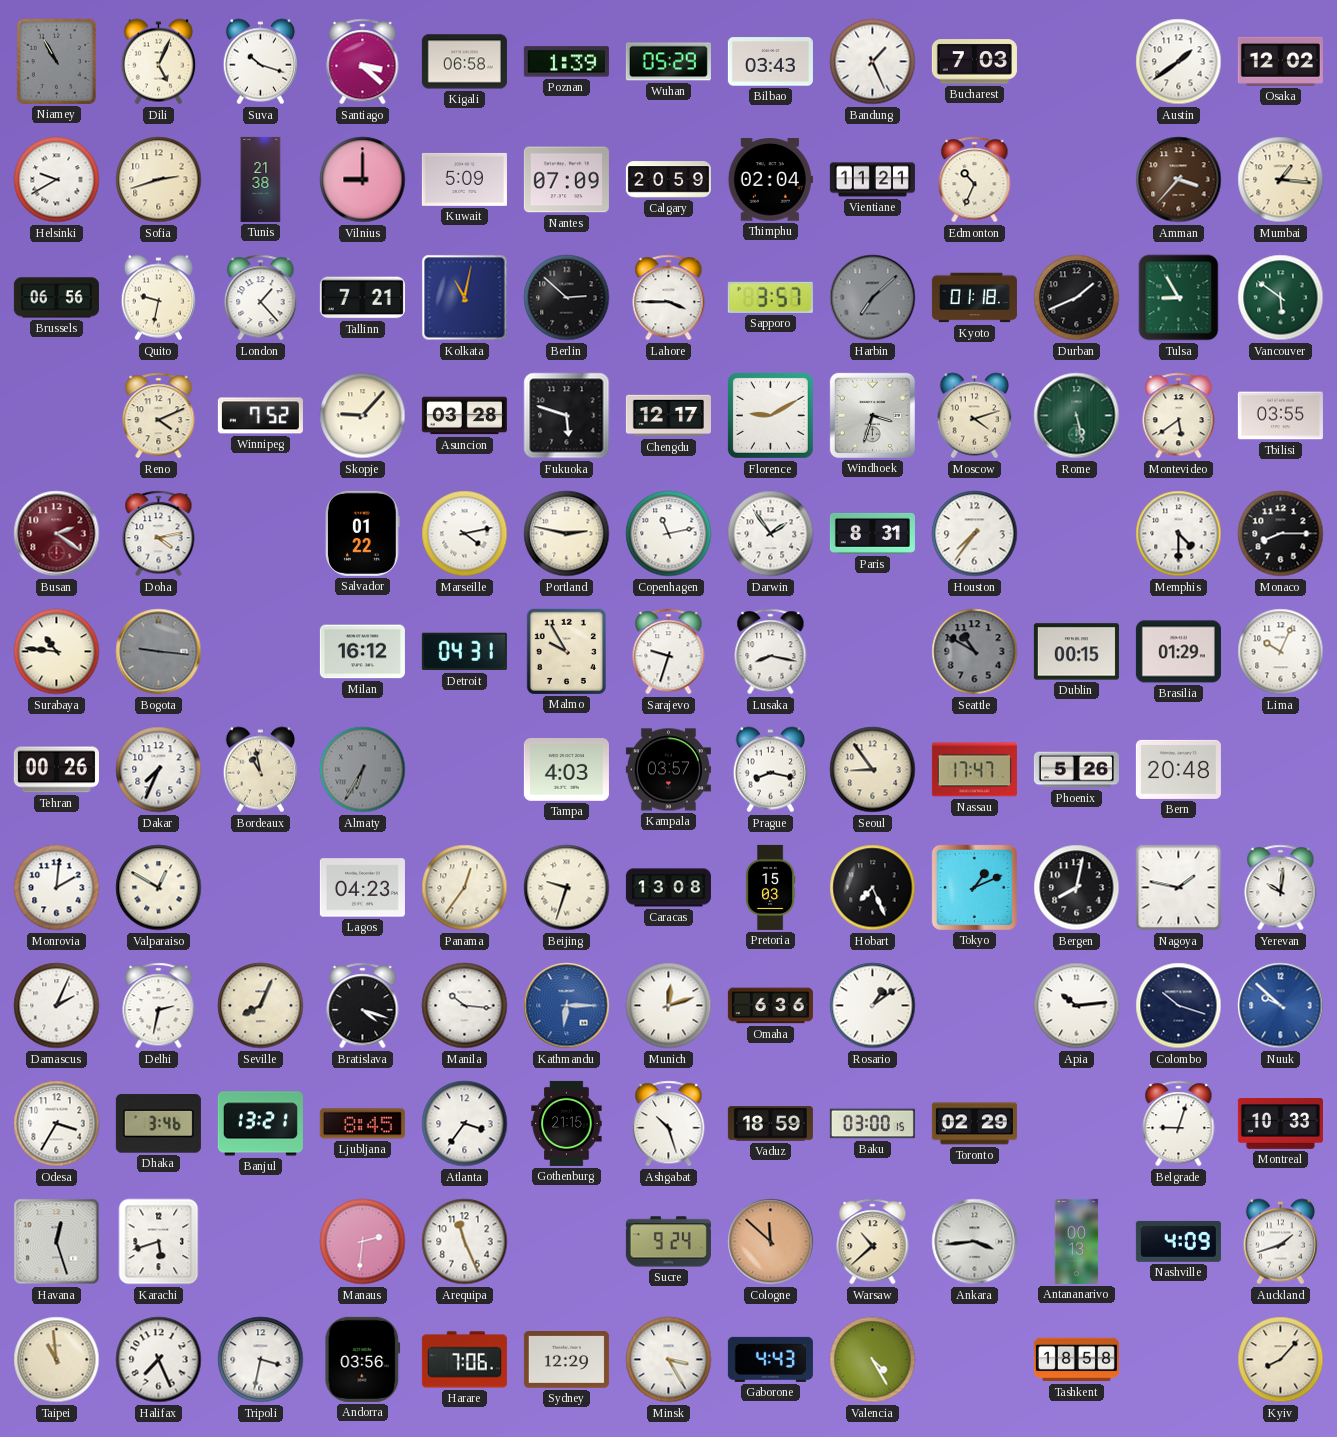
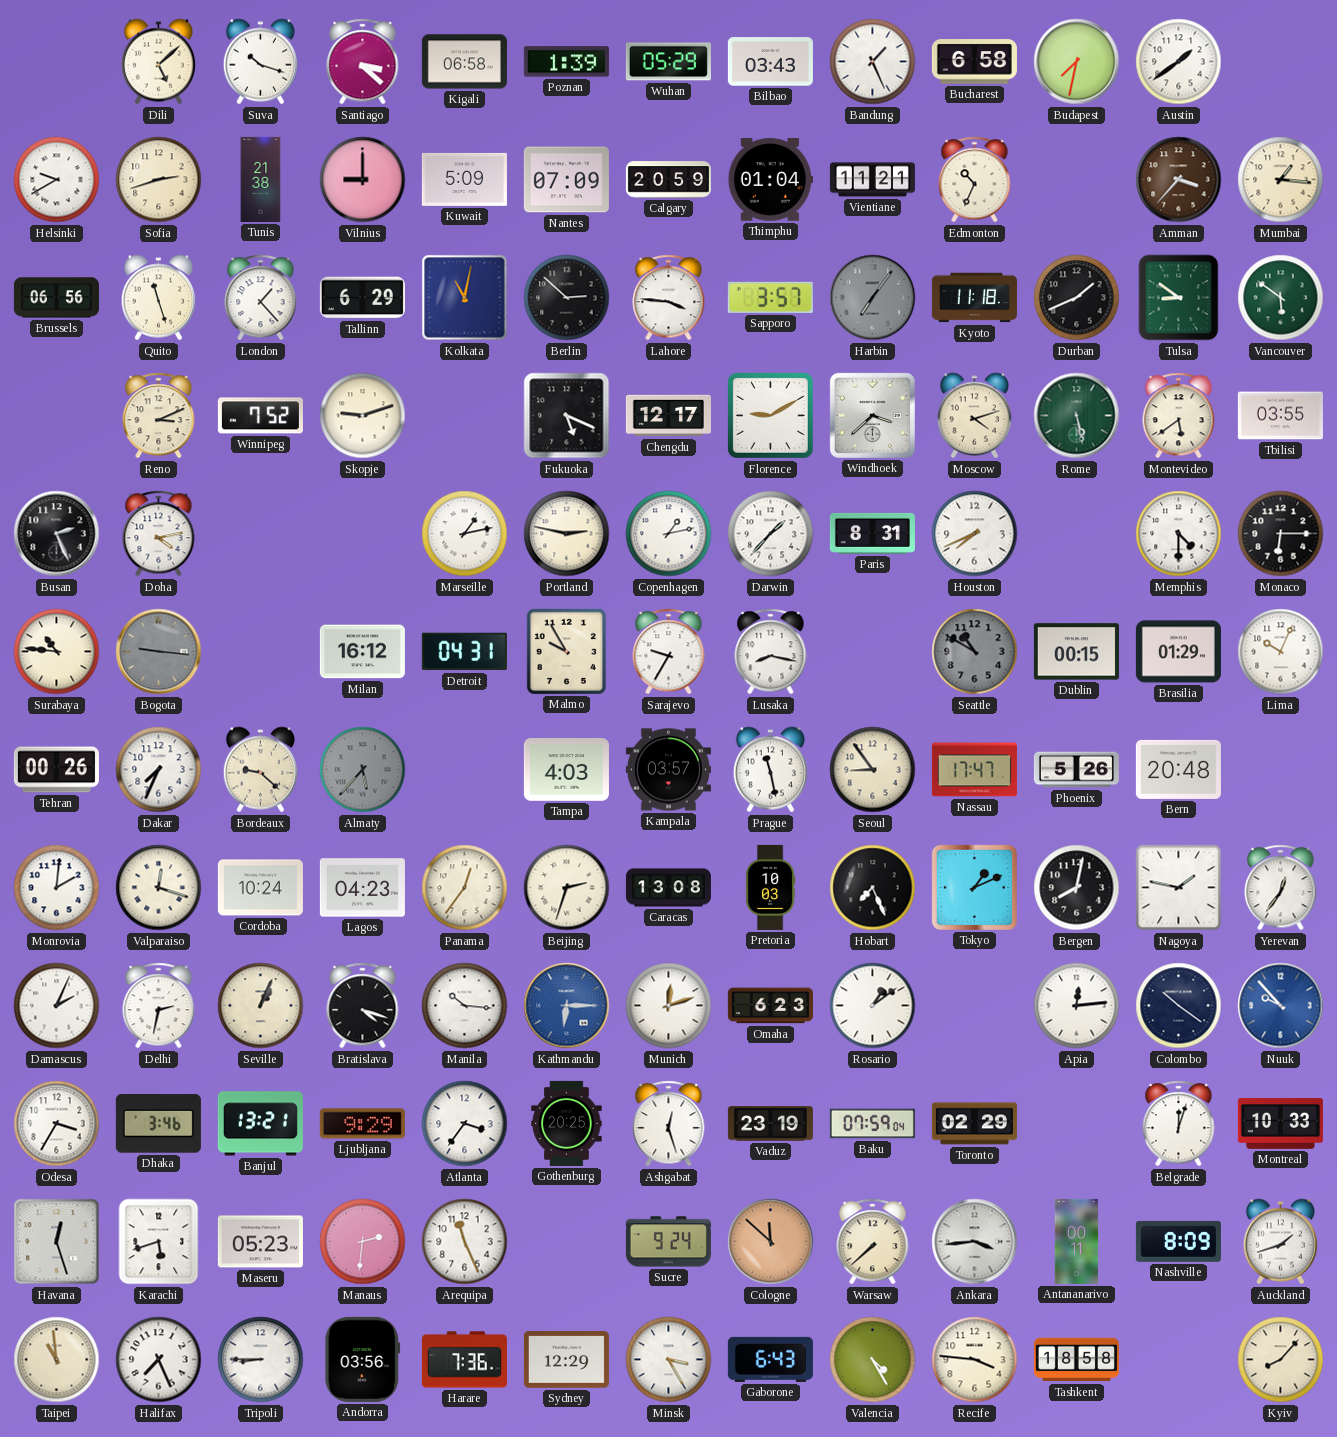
Niamey: 10:55 -> none
Dili: 5:04 -> 5:08
Bucharest: 7:03 -> 6:58
Budapest: none -> 7:32
Osaka: 12:02 -> none
Thimphu: 02:04 -> 01:04
Quito: 9:32 -> 11:27
Tallinn: 7:21 -> 6:29
Lahore: 3:45 -> 3:46
Harbin: 7:08 -> 7:06
Kyoto: 01:18 -> 11:18
Tulsa: 8:55 -> 8:51
Reno: 4:11 -> 3:11
Skopje: 9:07 -> 9:12
Asuncion: 03:28 -> none
Fukuoka: 5:48 -> 5:19
Windhoek: 3:33 -> 3:38
Busan: 2:21 -> 2:26
Busan dial: burgundy -> black
Salvador: 01:22 -> none
Marseille: 4:13 -> 1:13
Copenhagen: 11:13 -> 1:13
Darwin: 1:54 -> 1:37
Houston: 7:36 -> 7:41
Monaco: 8:15 -> 6:15
Sarajevo: 9:33 -> 9:35
Bordeaux: 10:58 -> 9:22
Almaty: 6:35 -> 5:37
Prague: 8:17 -> 11:28
Valparaiso: 12:50 -> 12:18
Cordoba: none -> 10:24
Beijing: 9:33 -> 2:33
Pretoria: 15:03 -> 10:03
Yerevan: 10:01 -> 12:36
Seville: 8:04 -> 1:04
Omaha: 6:36 -> 6:23
Apia: 10:14 -> 12:14
Colombo: 10:18 -> 10:21
Nuuk: 9:52 -> 9:53
Ljubljana: 8:45 -> 9:29
Gothenburg: 21:15 -> 20:25
Ashgabat: 10:27 -> 12:27
Vaduz: 18:59 -> 23:19
Baku: 03:00 -> 07:59
Belgrade: 9:03 -> 12:03
Maseru: none -> 05:23
Warsaw: 10:38 -> 7:38
Antananarivo: 00:13 -> 00:11
Nashville: 4:09 -> 8:09
Tripoli: 3:32 -> 8:45
Harare: 7:06 -> 7:36
Gaborone: 4:43 -> 6:43
Recife: none -> 3:46
